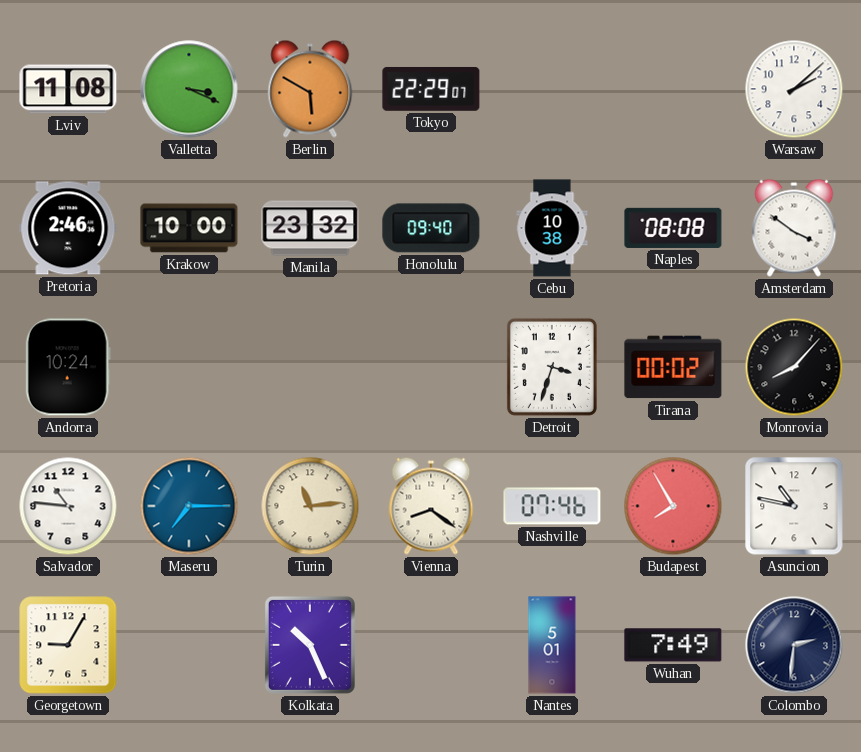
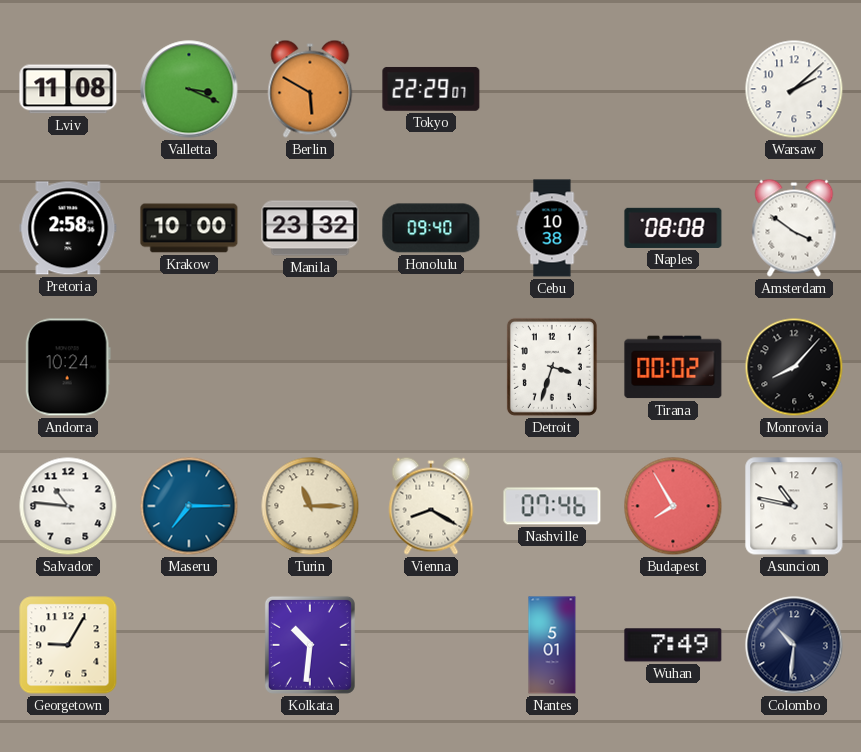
Pretoria: 2:46 -> 2:58
Turin: 11:14 -> 11:15
Vienna: 8:21 -> 8:20
Kolkata: 10:26 -> 10:31
Colombo: 2:31 -> 10:31
